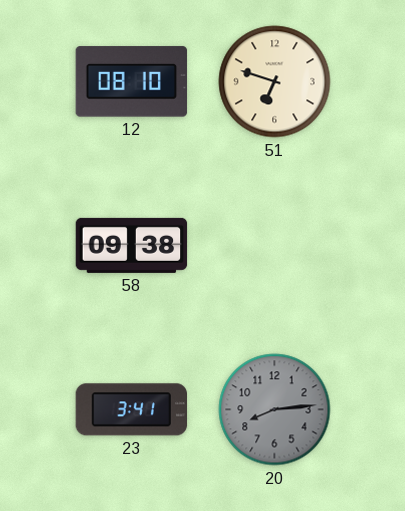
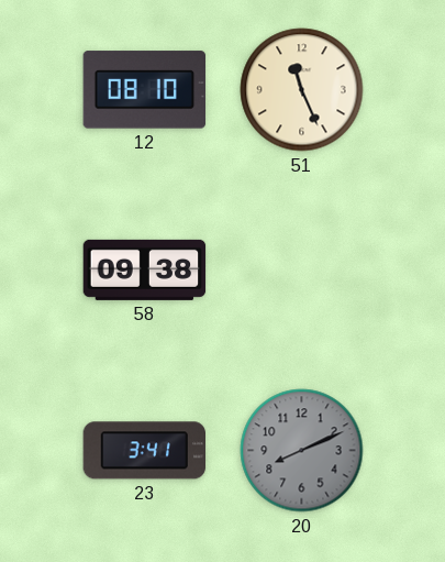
51: 6:48 -> 11:26
20: 8:14 -> 8:11
